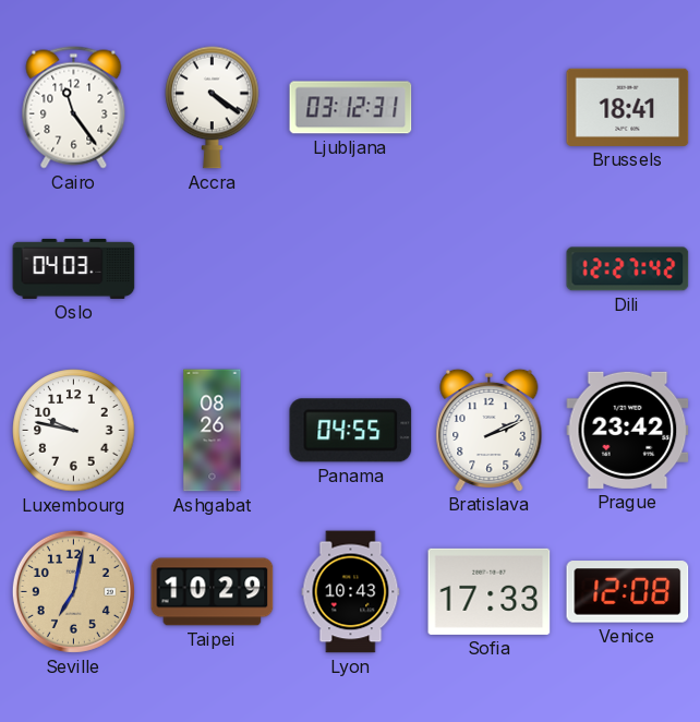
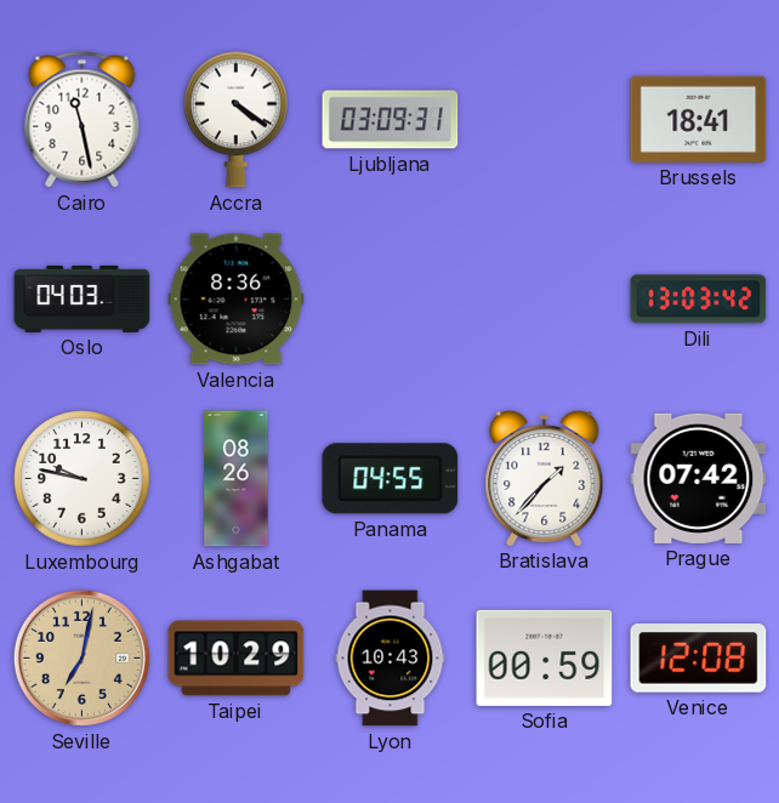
Cairo: 11:24 -> 11:28
Ljubljana: 03:12 -> 03:09
Valencia: none -> 8:36
Dili: 12:27 -> 13:03
Bratislava: 2:11 -> 1:37
Prague: 23:42 -> 07:42
Sofia: 17:33 -> 00:59
